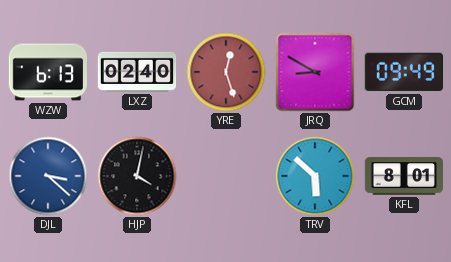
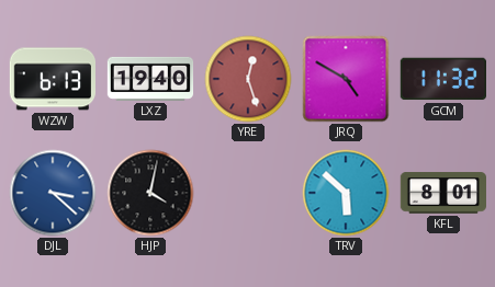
LXZ: 02:40 -> 19:40
JRQ: 8:50 -> 4:50
GCM: 09:49 -> 11:32
